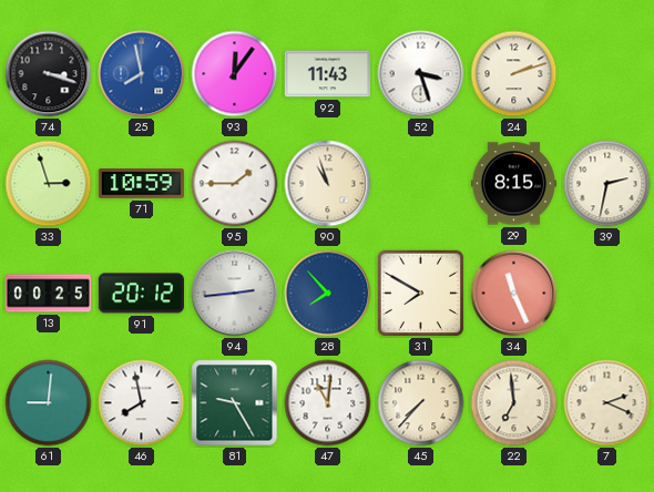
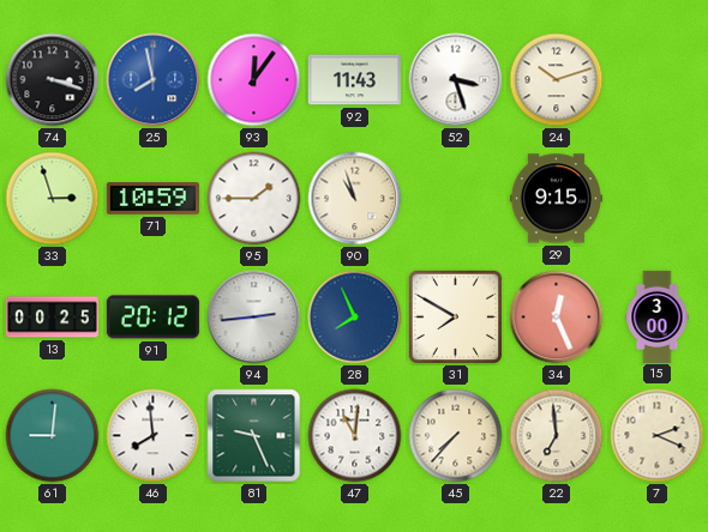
24: 2:12 -> 10:12
29: 8:15 -> 9:15
39: 2:32 -> none
28: 7:53 -> 7:56
34: 11:26 -> 12:26
15: none -> 3:00
46: 7:58 -> 7:59
81: 9:25 -> 9:26
